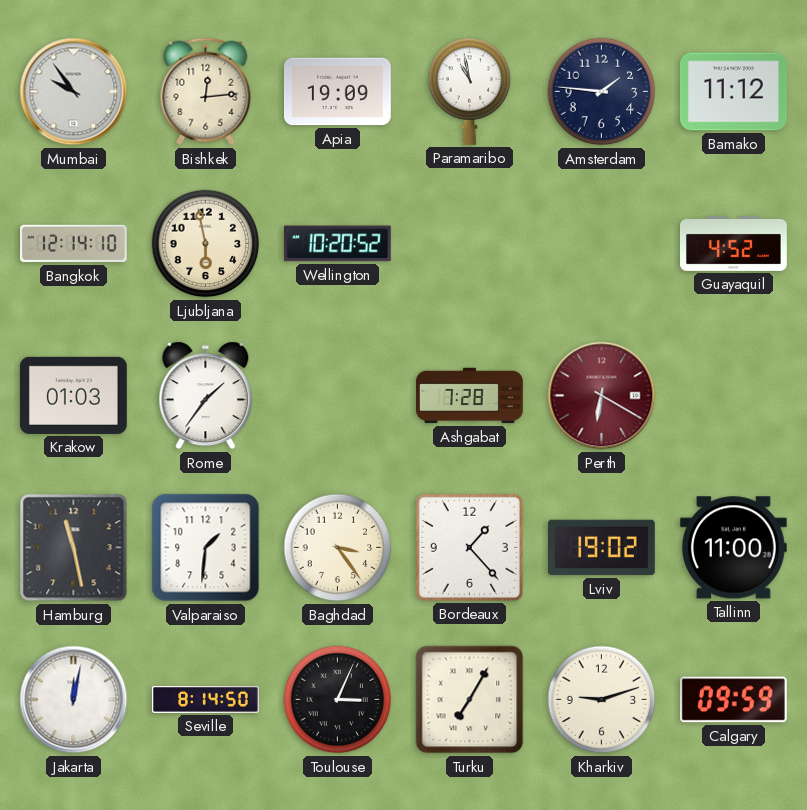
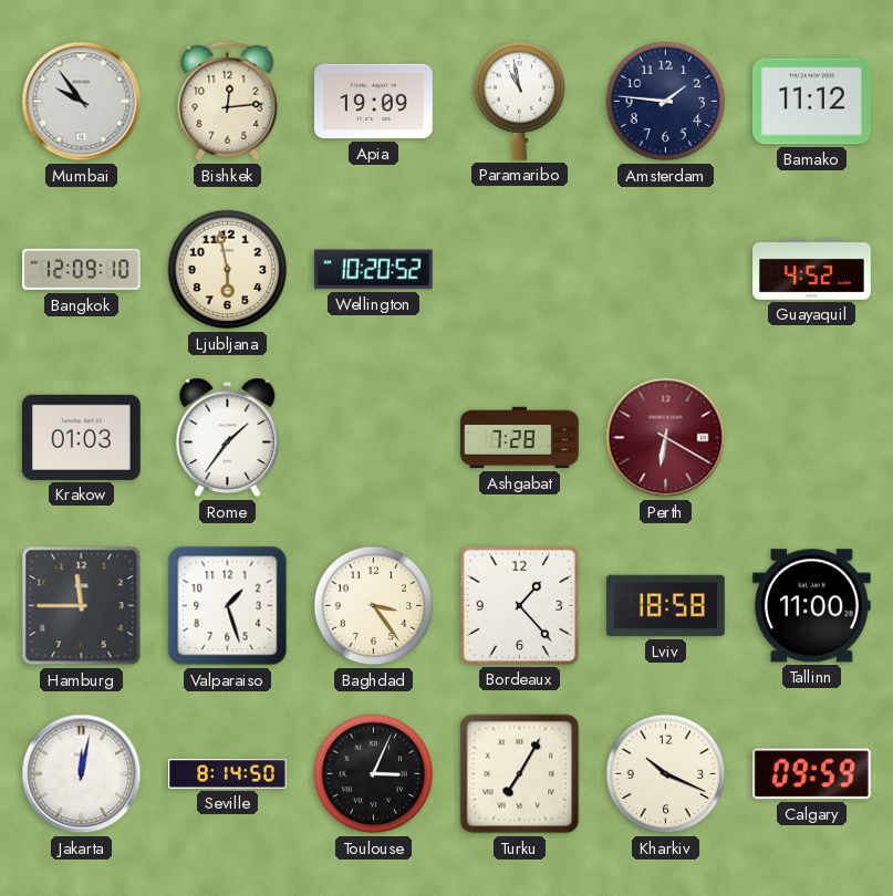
Bangkok: 12:14 -> 12:09
Hamburg: 11:28 -> 11:45
Valparaiso: 1:31 -> 1:27
Lviv: 19:02 -> 18:58
Kharkiv: 9:12 -> 10:19
